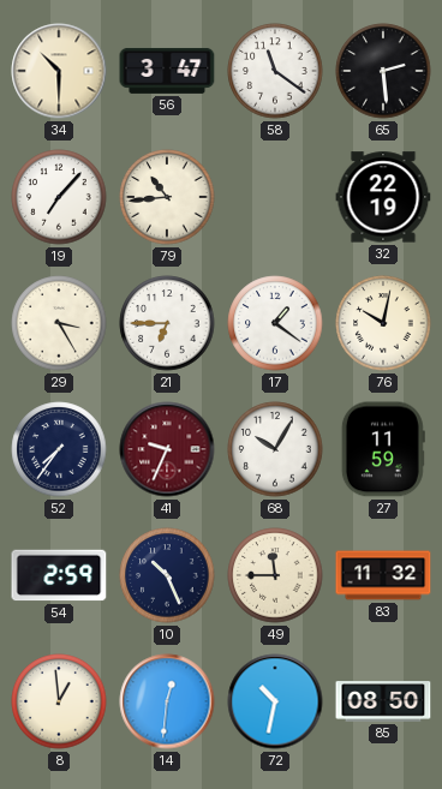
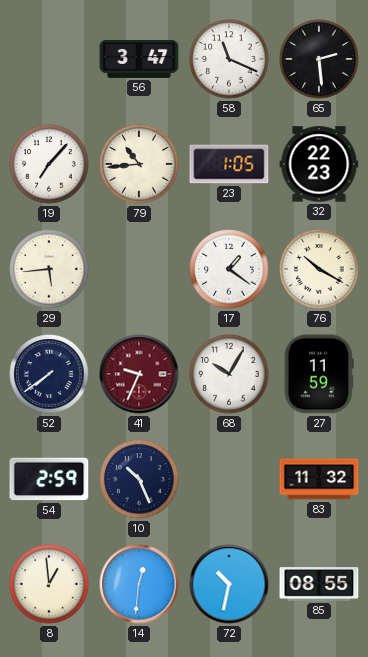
34: 10:30 -> none
58: 11:21 -> 11:19
23: none -> 1:05
32: 22:19 -> 22:23
29: 3:25 -> 5:44
21: 6:45 -> none
76: 10:02 -> 10:20
52: 7:36 -> 7:39
49: 11:45 -> none
85: 08:50 -> 08:55
